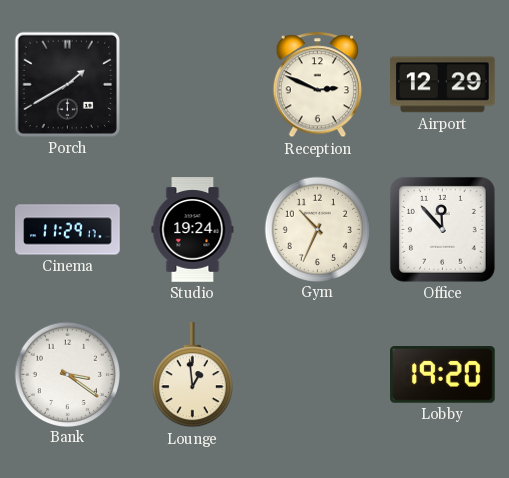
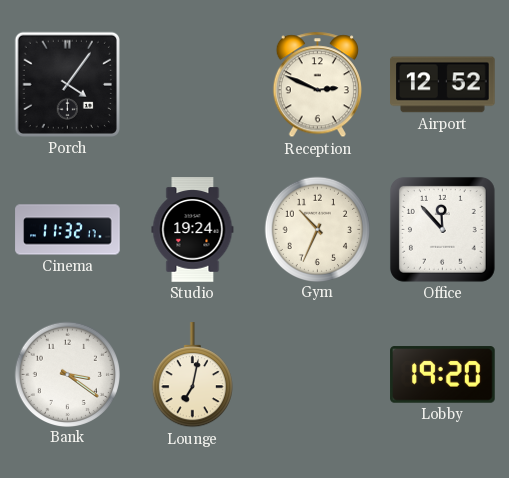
Porch: 1:40 -> 4:06
Airport: 12:29 -> 12:52
Cinema: 11:29 -> 11:32
Lounge: 12:59 -> 7:02
